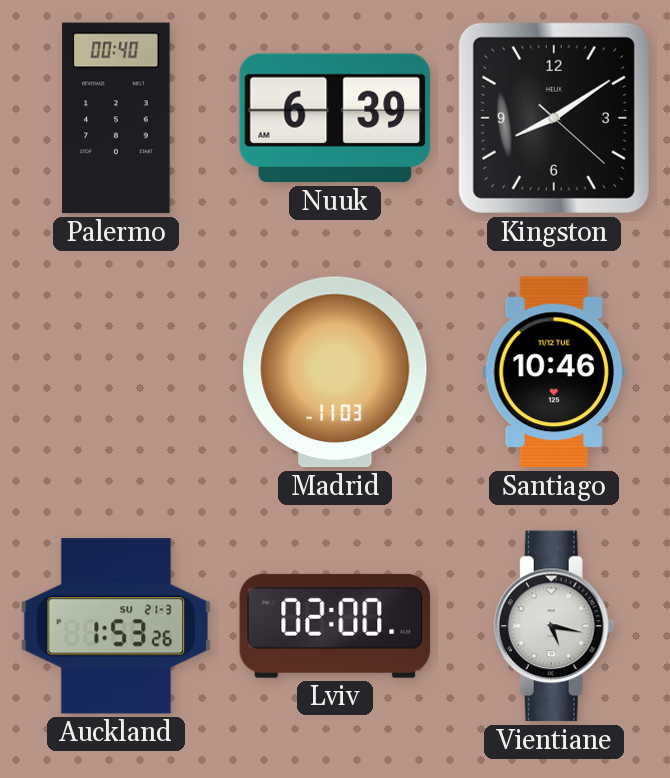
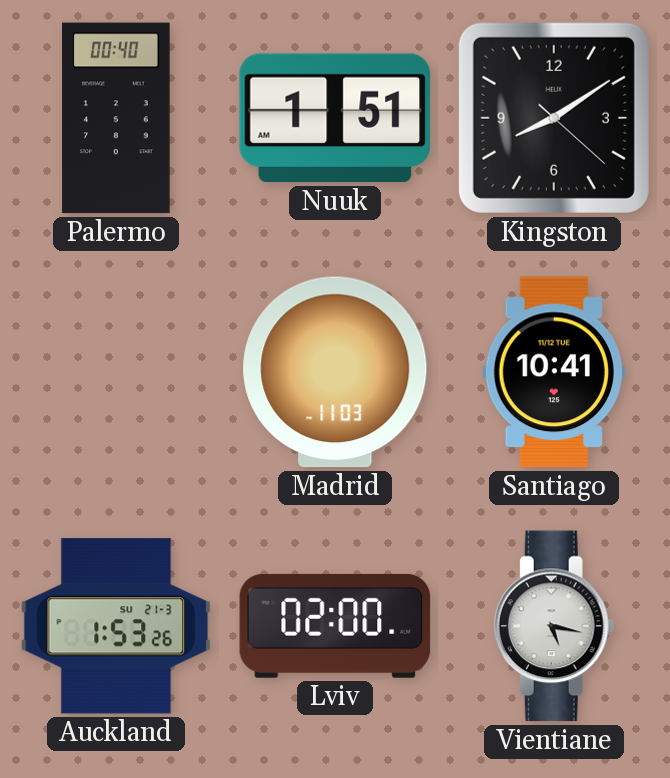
Nuuk: 6:39 -> 1:51
Santiago: 10:46 -> 10:41
